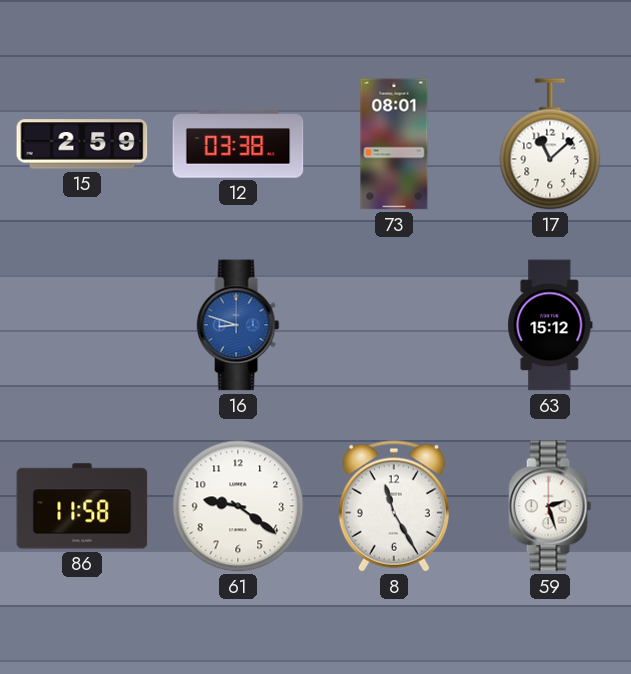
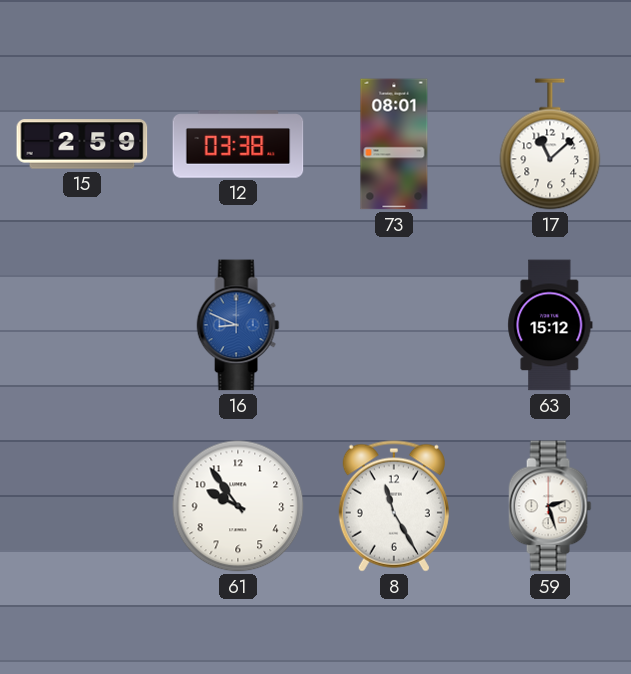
16: 8:48 -> 8:49
86: 11:58 -> none
61: 9:21 -> 9:54
